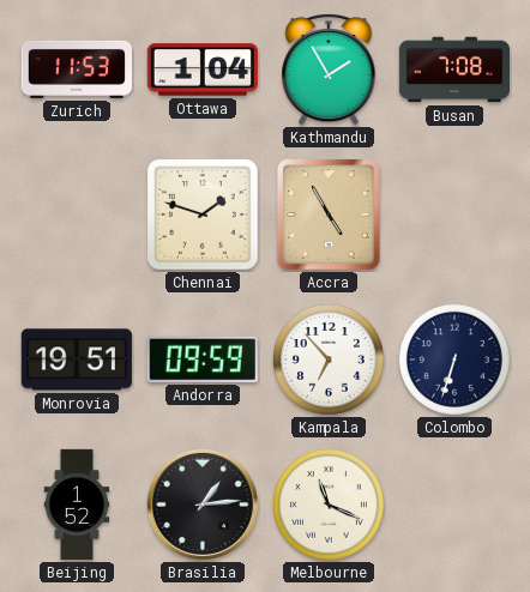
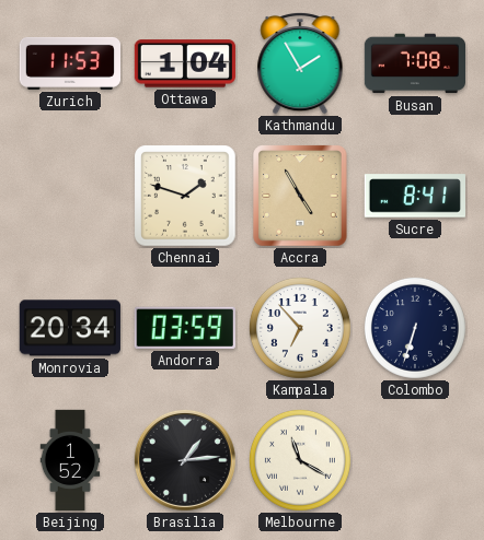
Sucre: none -> 8:41
Monrovia: 19:51 -> 20:34
Andorra: 09:59 -> 03:59
Melbourne: 11:19 -> 11:20
